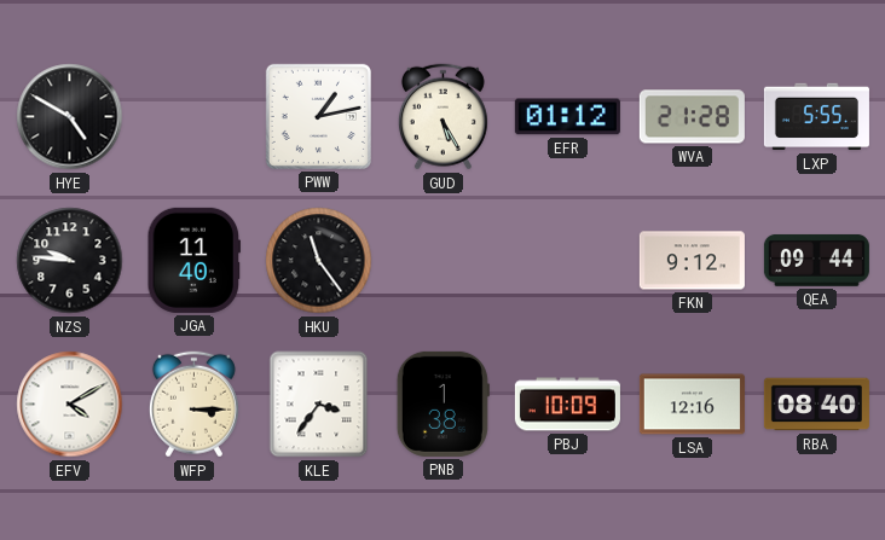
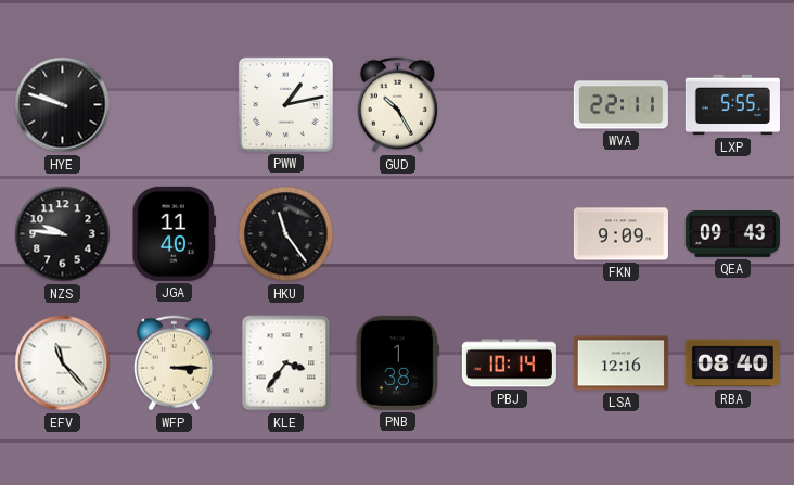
HYE: 4:50 -> 9:48
GUD: 5:25 -> 10:25
EFR: 01:12 -> none
WVA: 21:28 -> 22:11
FKN: 9:12 -> 9:09
QEA: 09:44 -> 09:43
EFV: 4:10 -> 11:23
PBJ: 10:09 -> 10:14
